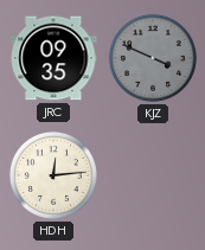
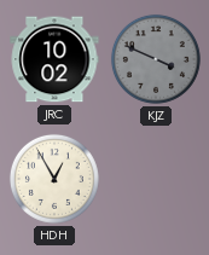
JRC: 09:35 -> 10:02
HDH: 12:14 -> 12:55
